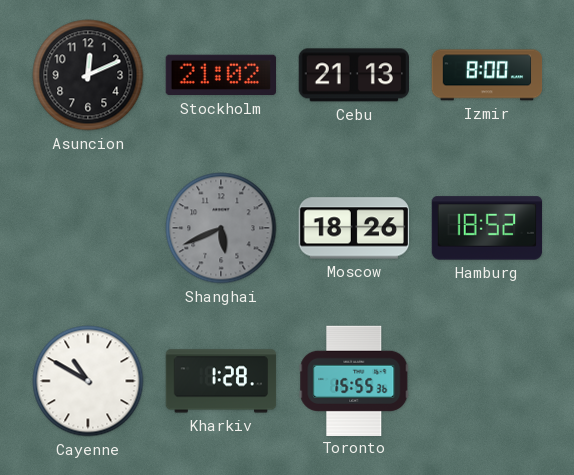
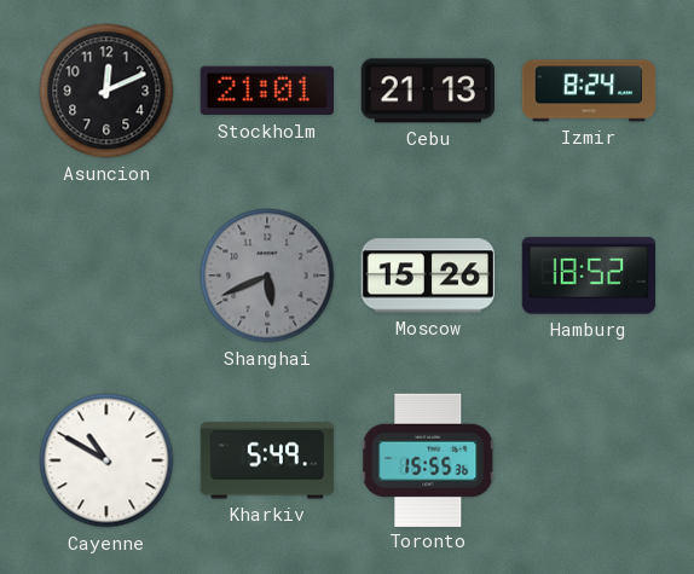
Stockholm: 21:02 -> 21:01
Izmir: 8:00 -> 8:24
Moscow: 18:26 -> 15:26
Kharkiv: 1:28 -> 5:49
